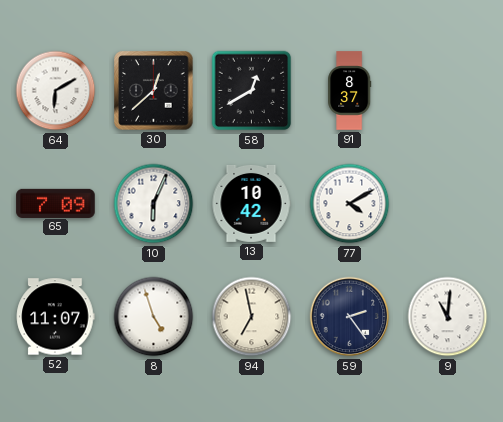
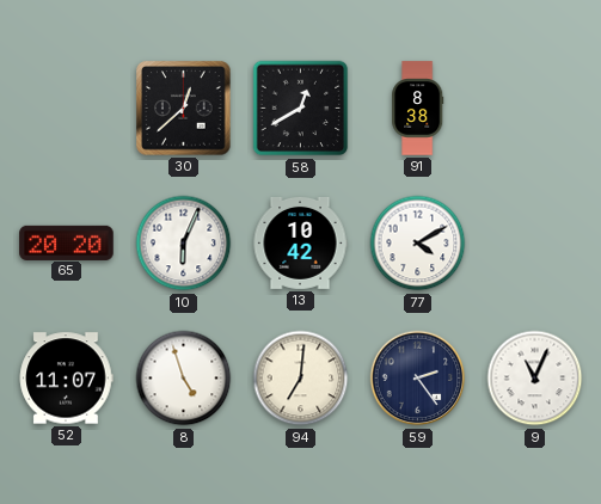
64: 6:10 -> none
91: 8:37 -> 8:38
65: 7:09 -> 20:20
94: 6:58 -> 7:01
9: 11:01 -> 11:04
